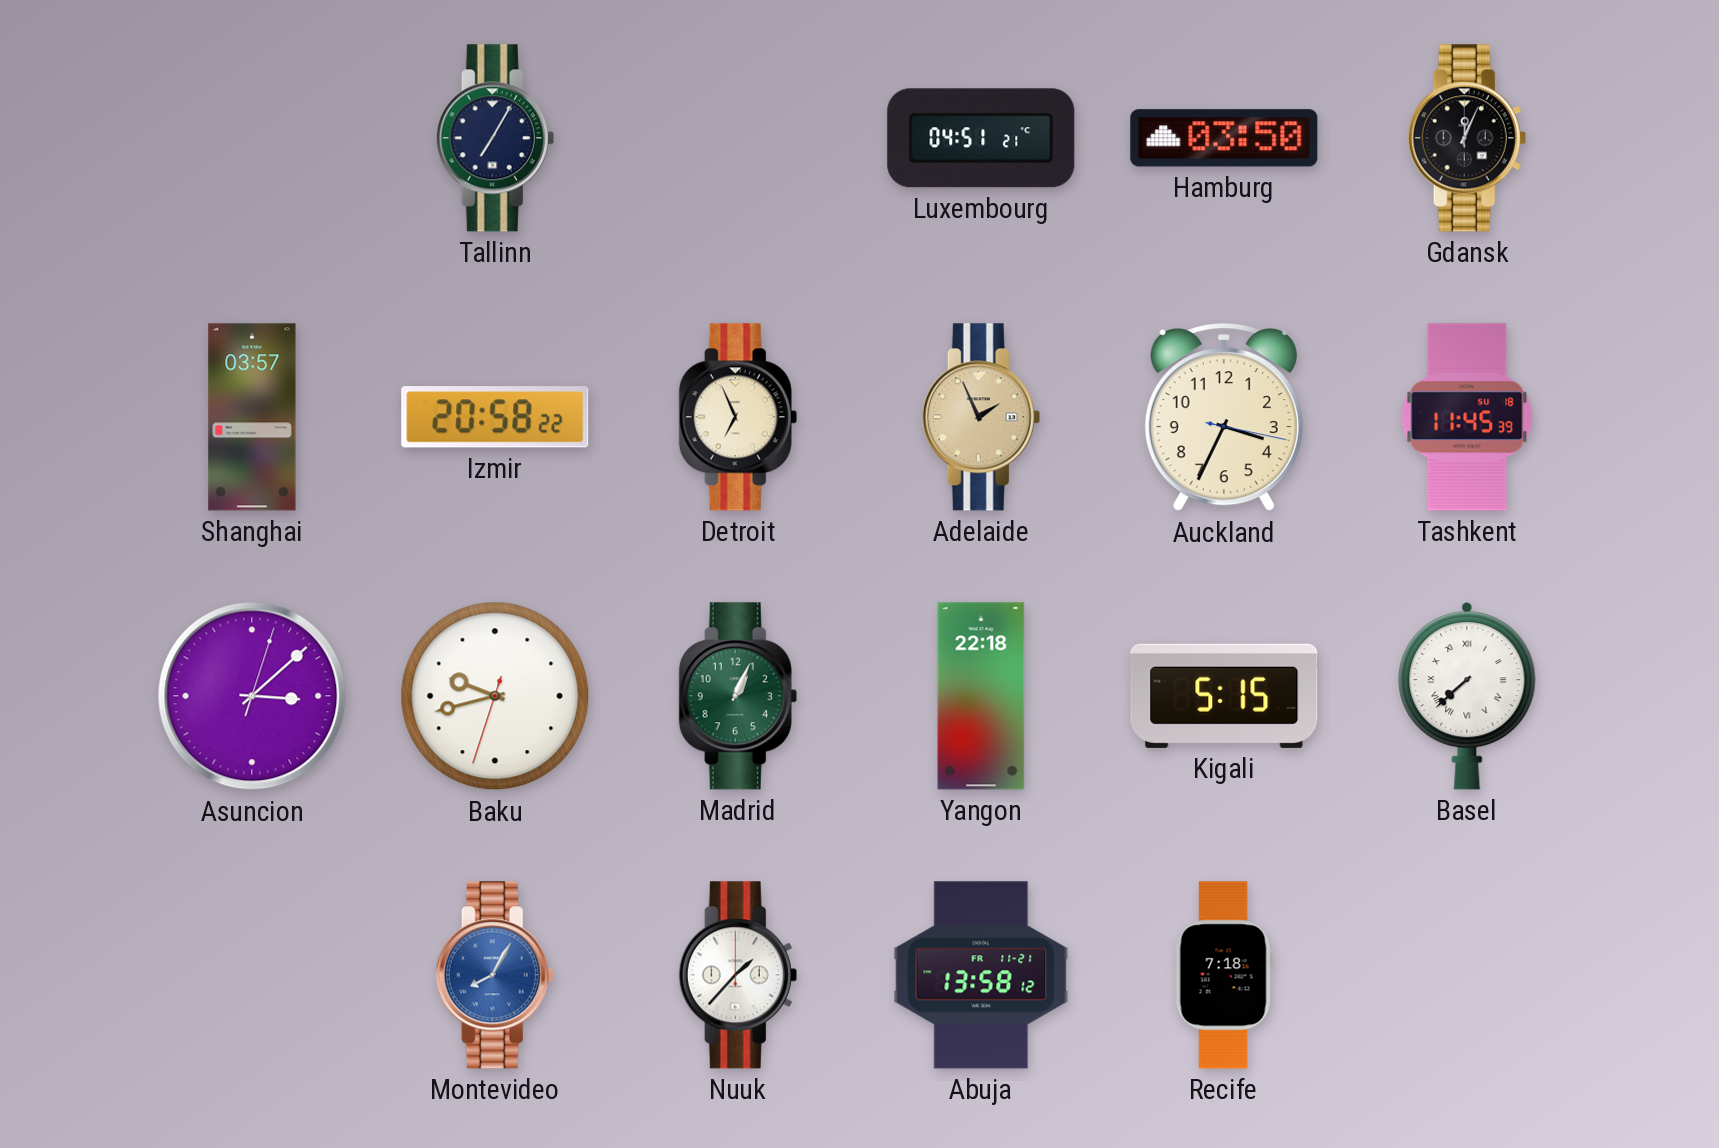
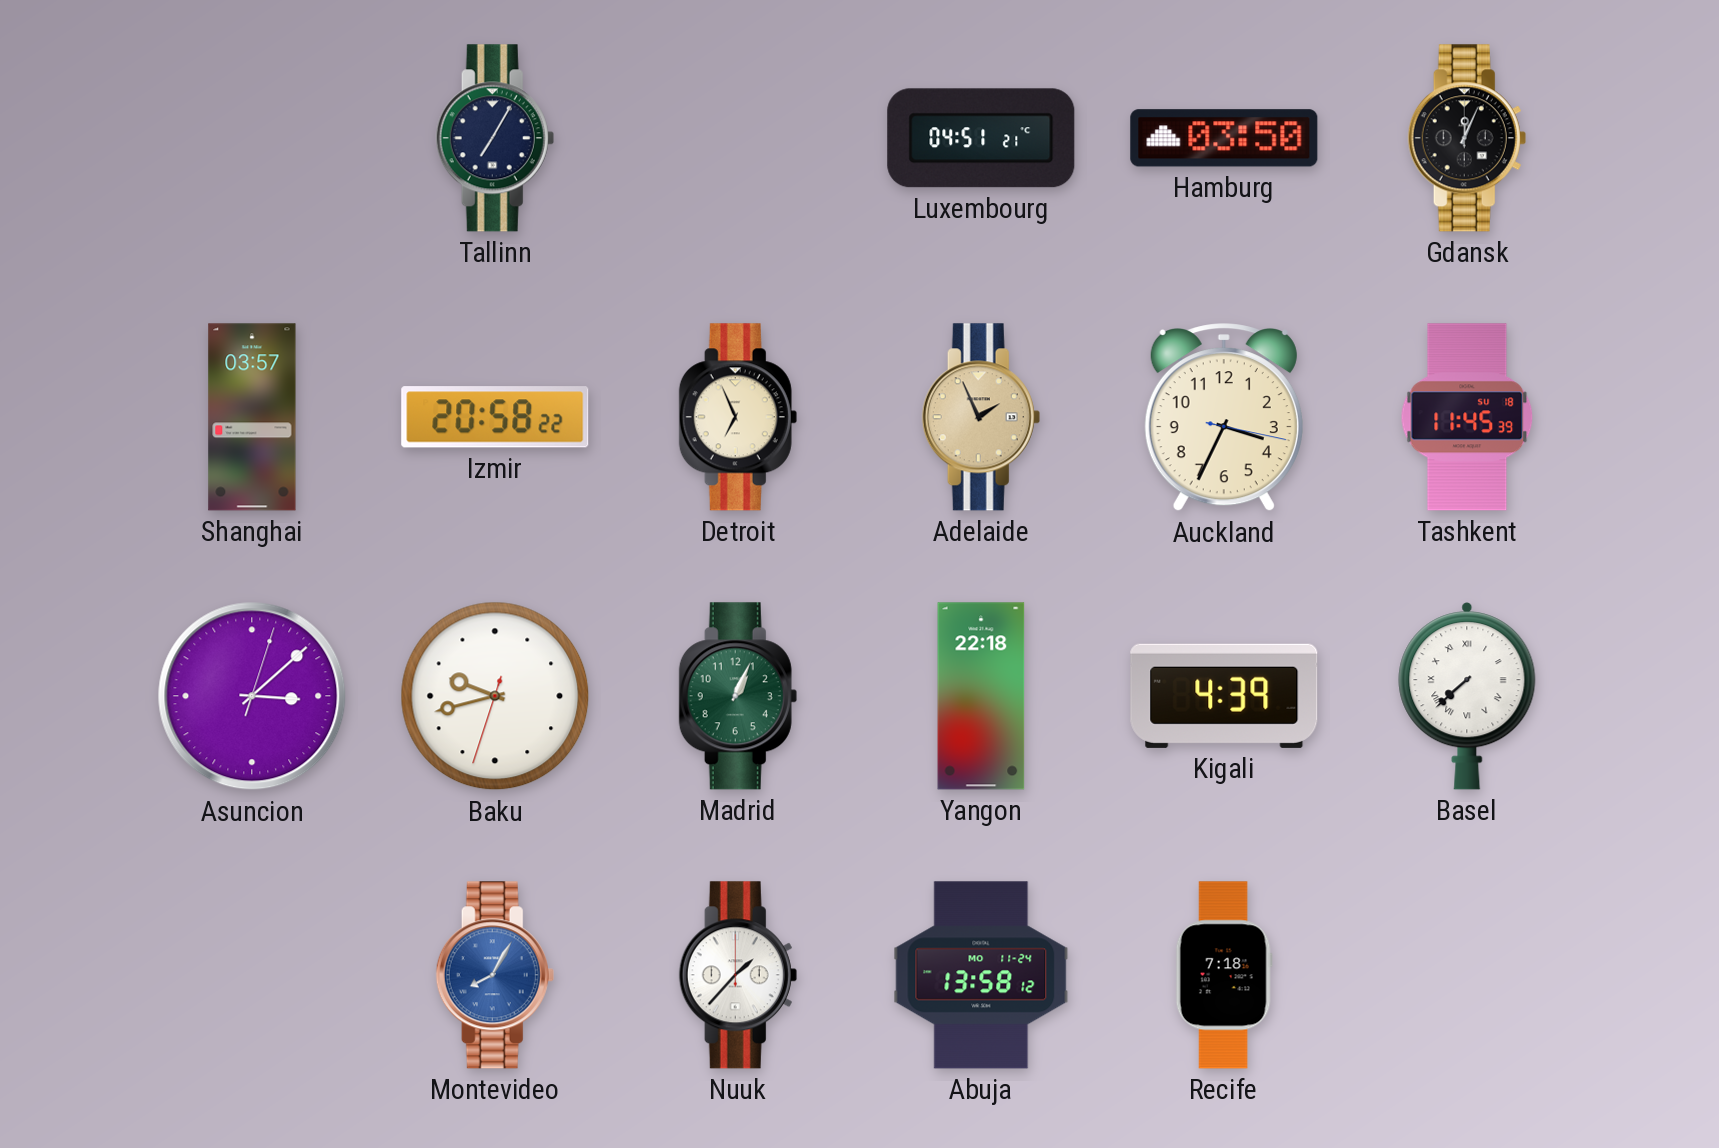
Kigali: 5:15 -> 4:39
Abuja date: FR 11-21 -> MO 11-24
